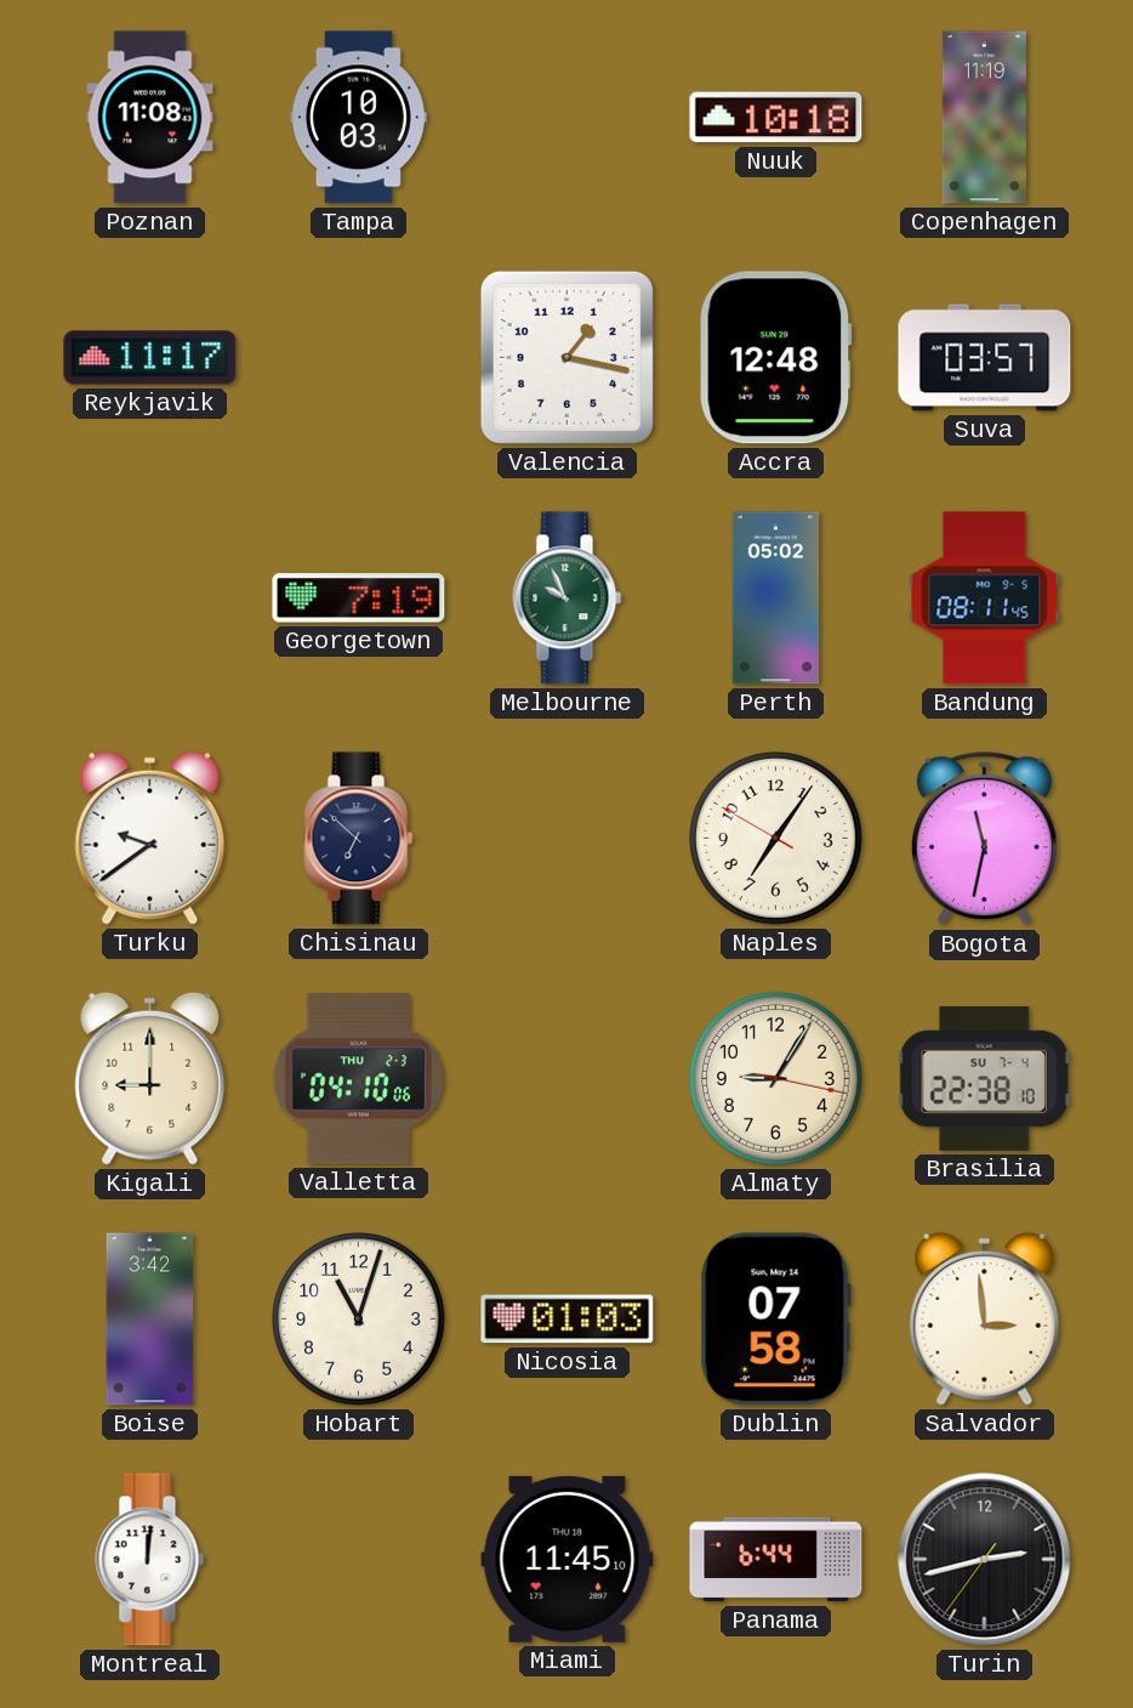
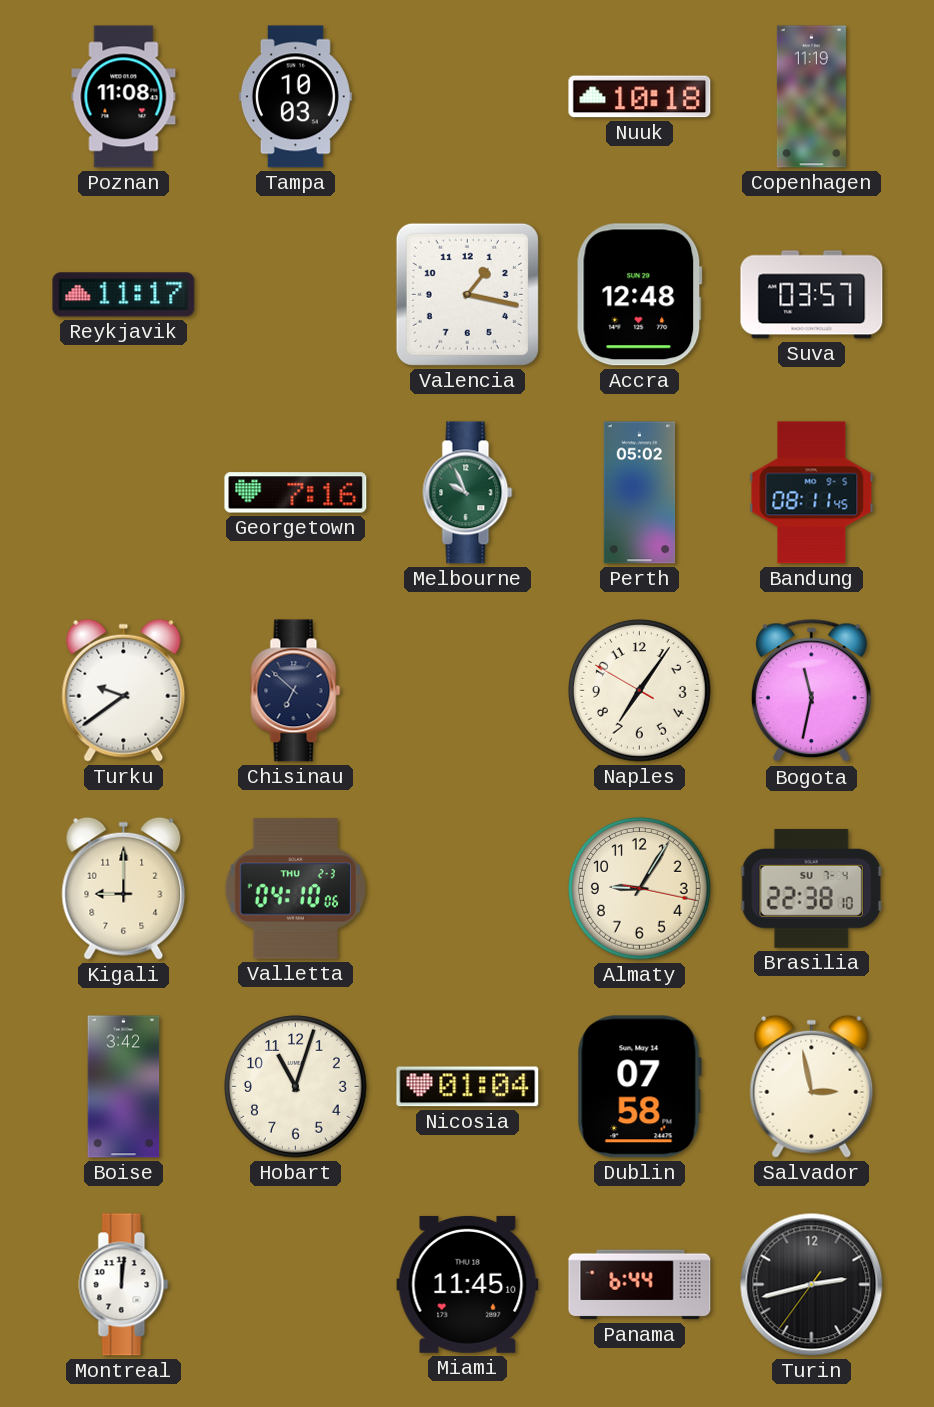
Georgetown: 7:19 -> 7:16
Nicosia: 01:03 -> 01:04
Salvador: 2:59 -> 2:58
